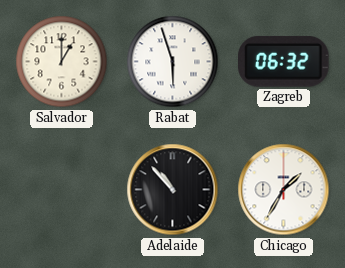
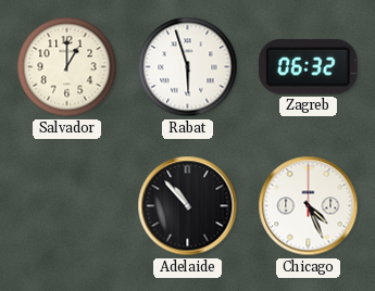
Chicago: 1:35 -> 4:26
